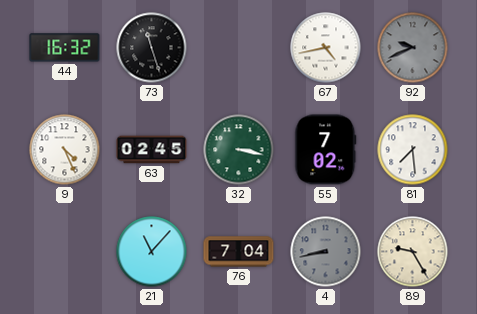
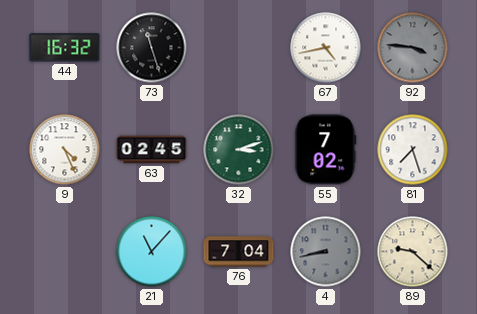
92: 9:41 -> 3:46
32: 3:17 -> 3:12
81: 7:29 -> 7:27
89: 9:25 -> 9:22
